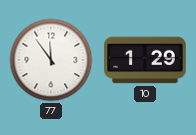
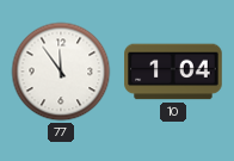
10: 1:29 -> 1:04
